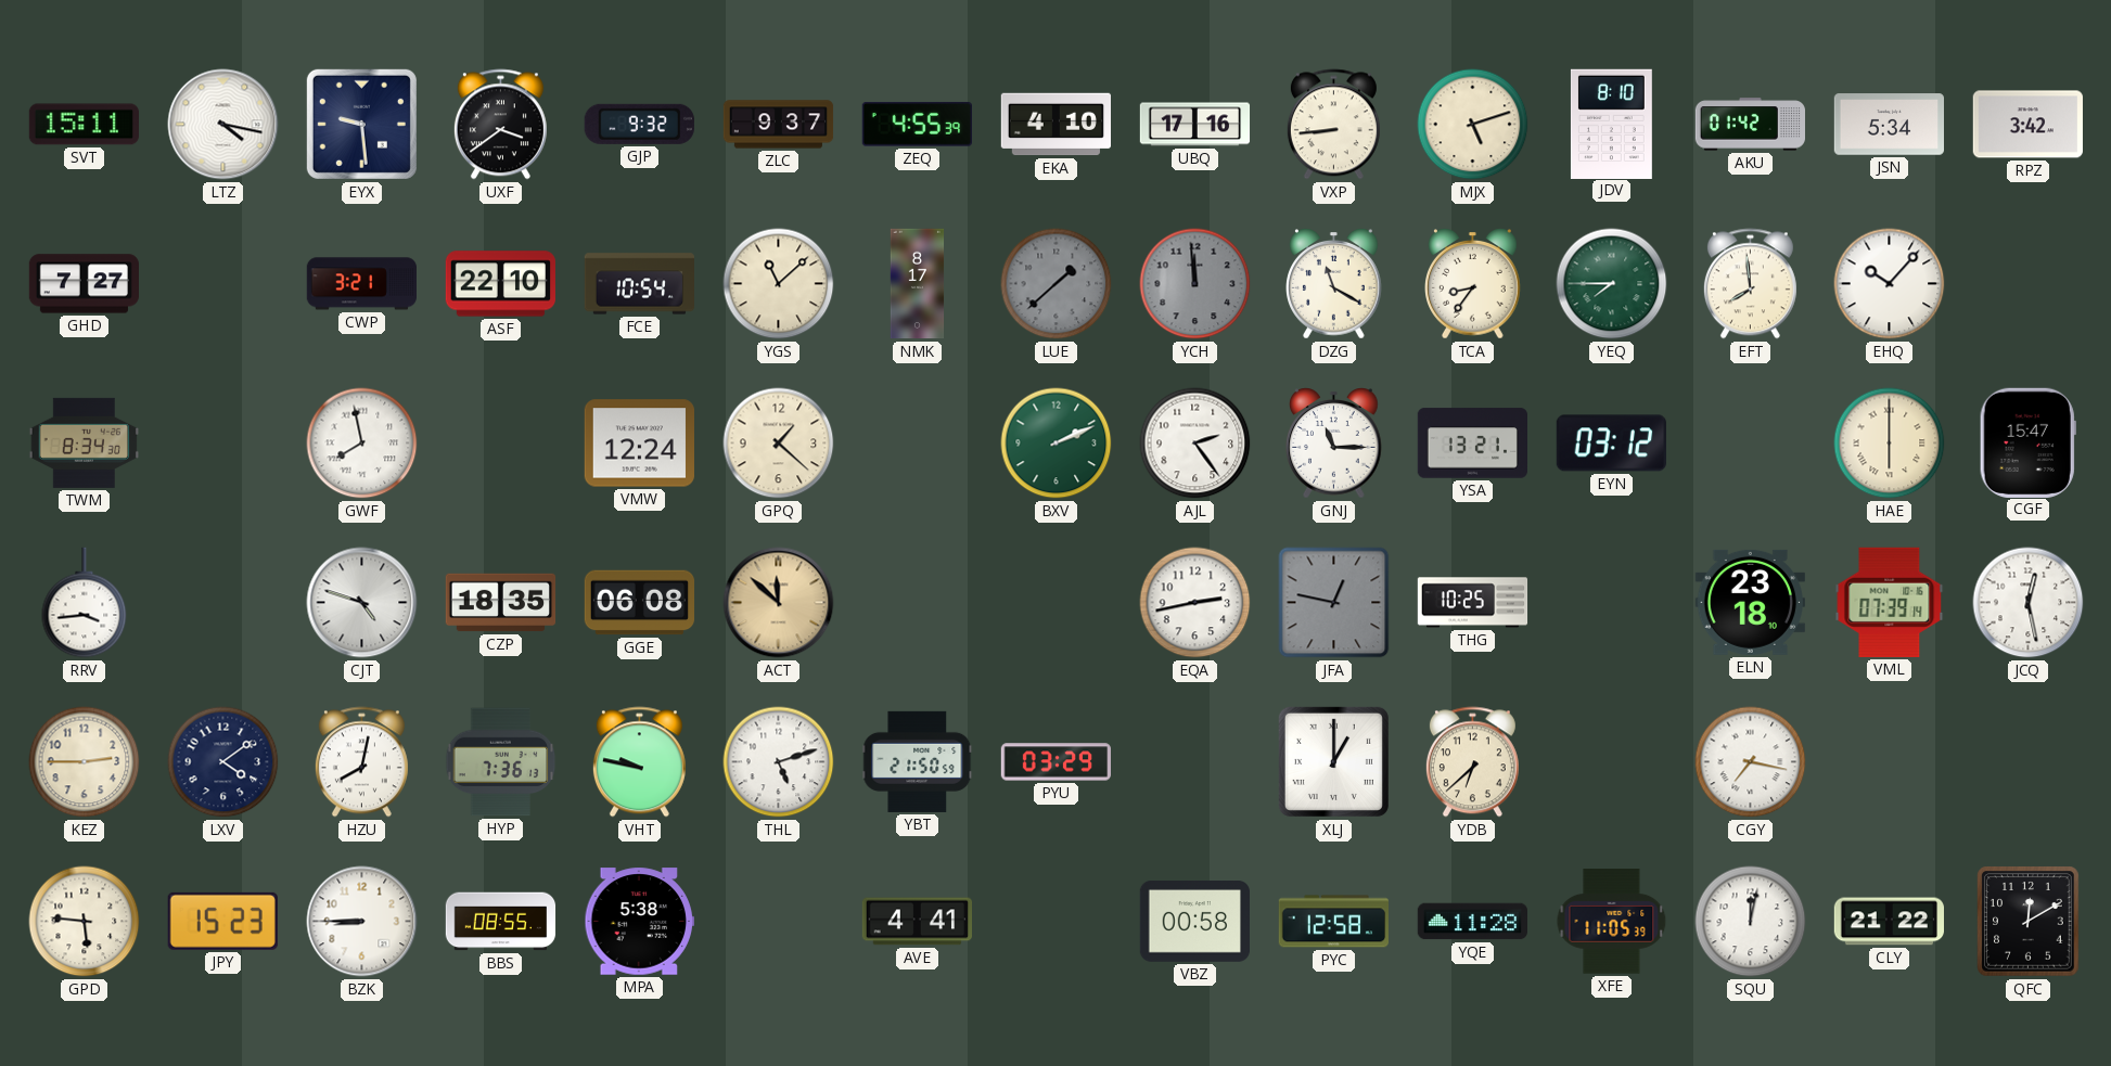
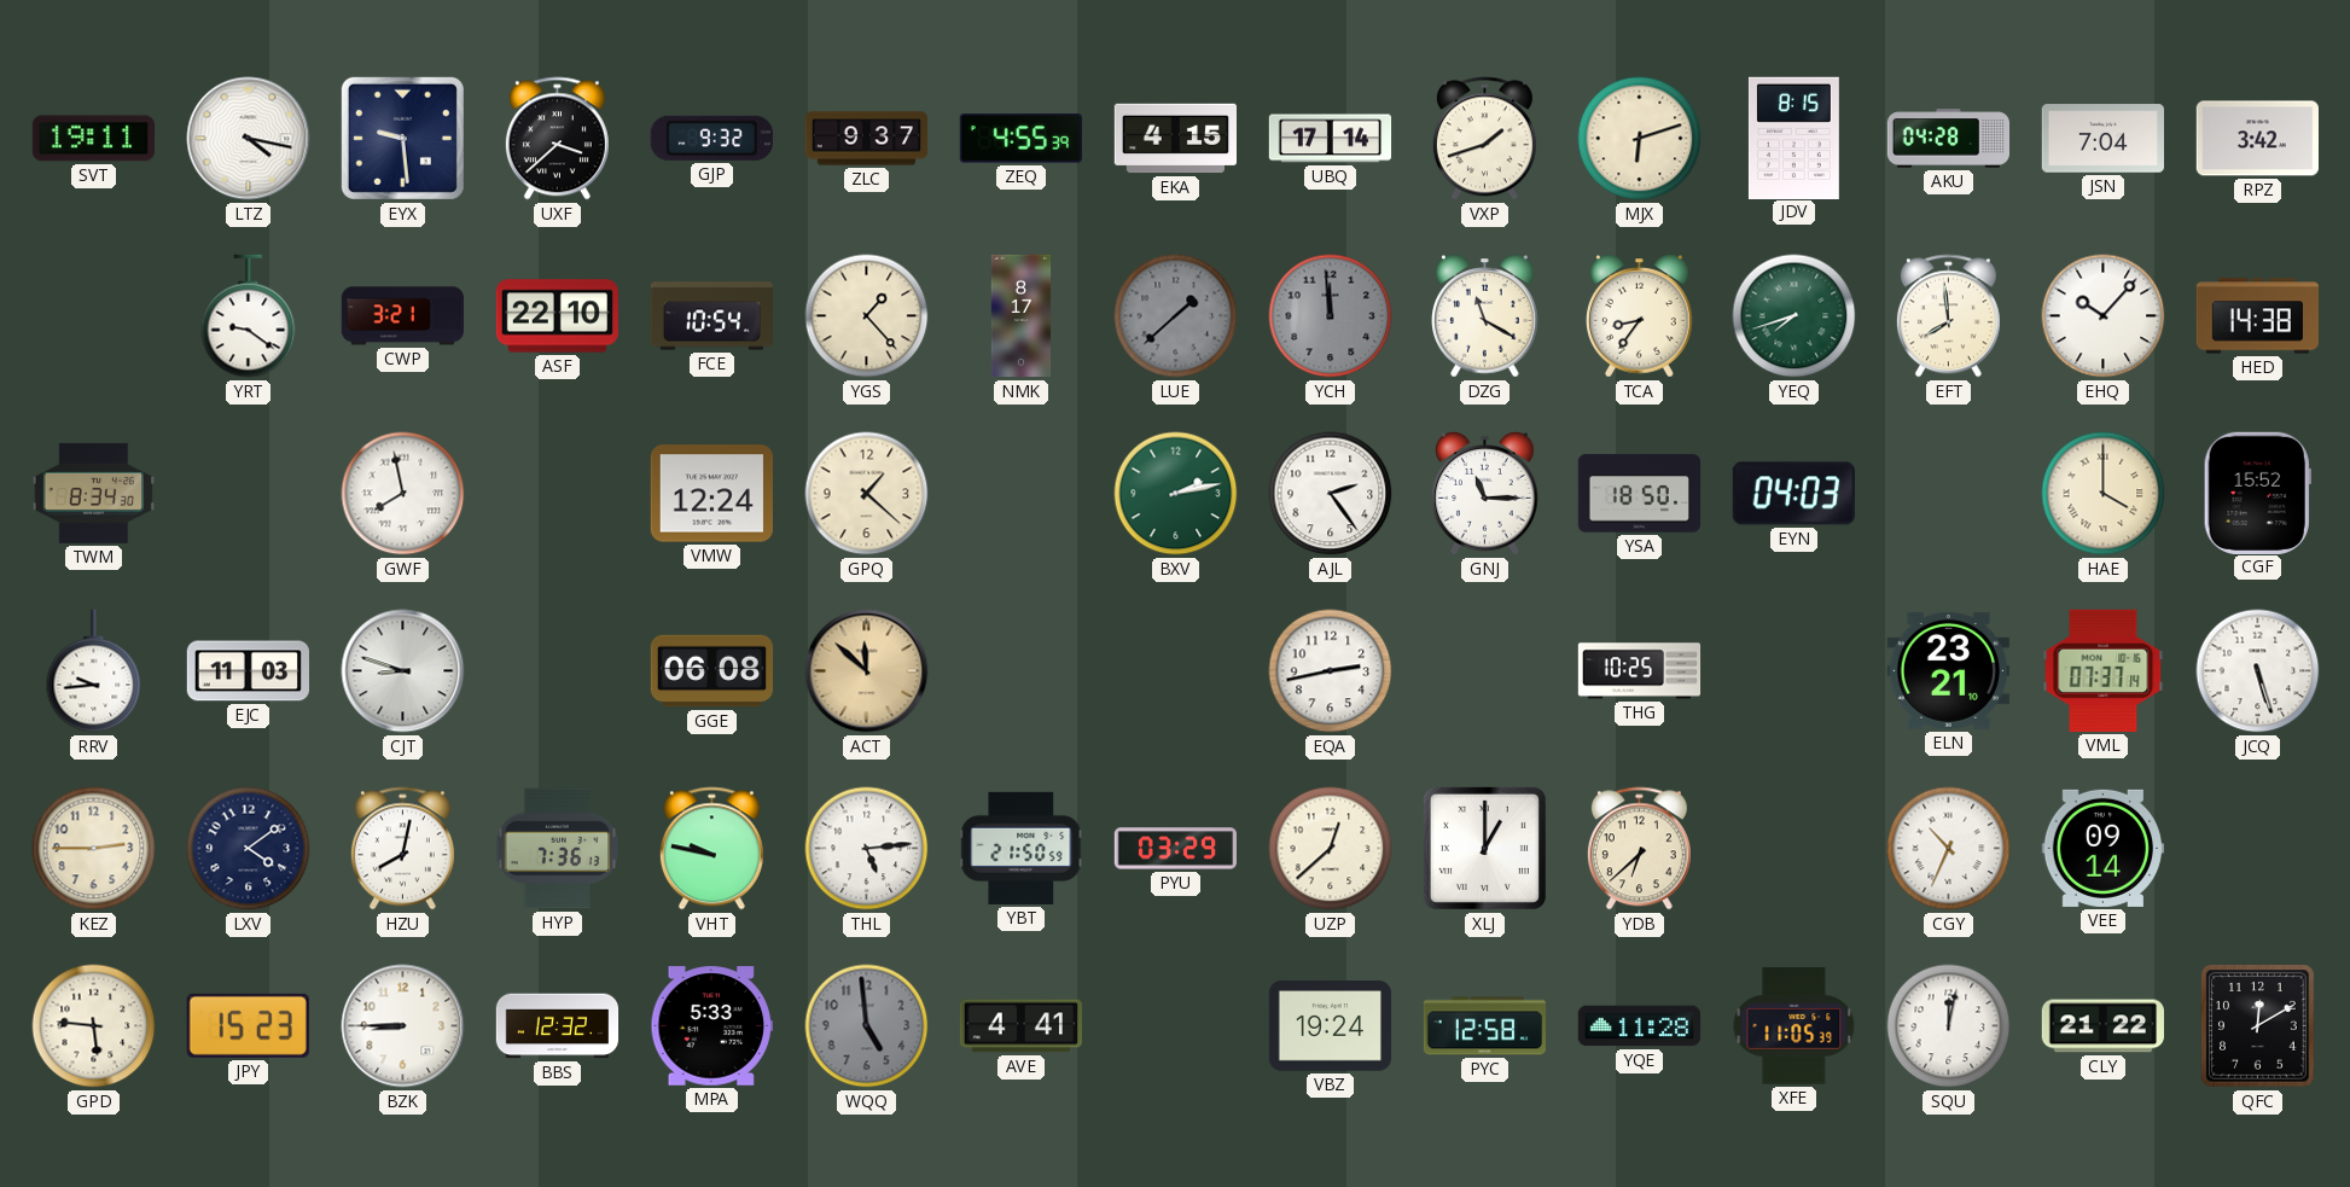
SVT: 15:11 -> 19:11
UXF: 3:39 -> 3:38
EKA: 4:10 -> 4:15
UBQ: 17:16 -> 17:14
VXP: 8:44 -> 1:42
MJX: 5:12 -> 6:12
JDV: 8:10 -> 8:15
AKU: 01:42 -> 04:28
JSN: 5:34 -> 7:04
GHD: 7:27 -> none
YRT: none -> 9:21
YGS: 11:08 -> 1:23
YEQ: 7:45 -> 7:42
HED: none -> 14:38
BXV: 2:11 -> 2:13
YSA: 13:21 -> 18:50
EYN: 03:12 -> 04:03
HAE: 6:00 -> 4:00
CGF: 15:47 -> 15:52
RRV: 3:44 -> 9:44
EJC: none -> 11:03
CJT: 4:48 -> 8:48
CZP: 18:35 -> none
JFA: 12:47 -> none
ELN: 23:18 -> 23:21
VML: 07:39 -> 07:37
JCQ: 12:28 -> 5:27
THL: 5:12 -> 5:14
UZP: none -> 12:38
CGY: 7:17 -> 10:34
VEE: none -> 09:14
BBS: 08:55 -> 12:32
MPA: 5:38 -> 5:33
WQQ: none -> 4:59
VBZ: 00:58 -> 19:24
